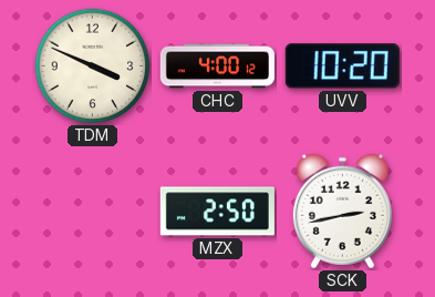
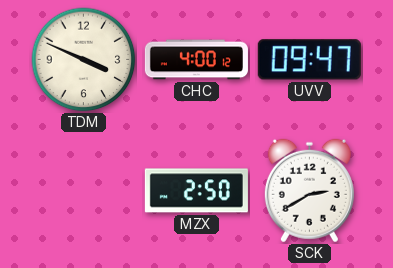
UVV: 10:20 -> 09:47
SCK: 2:43 -> 2:40
